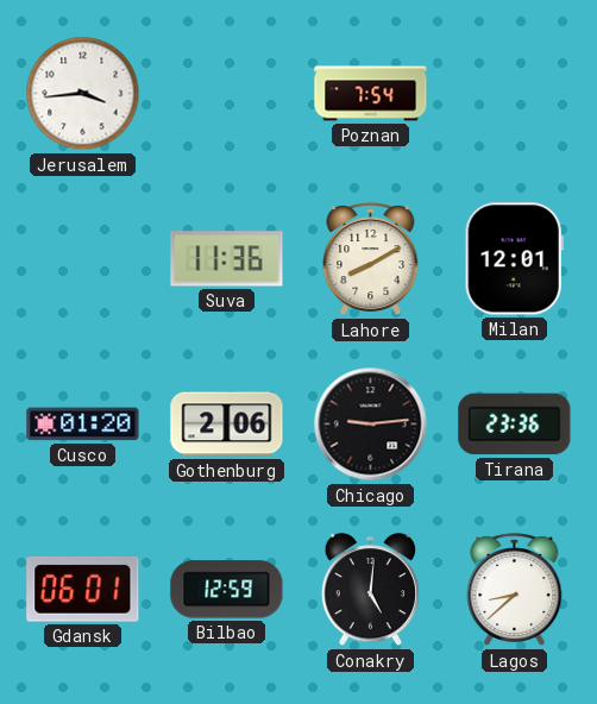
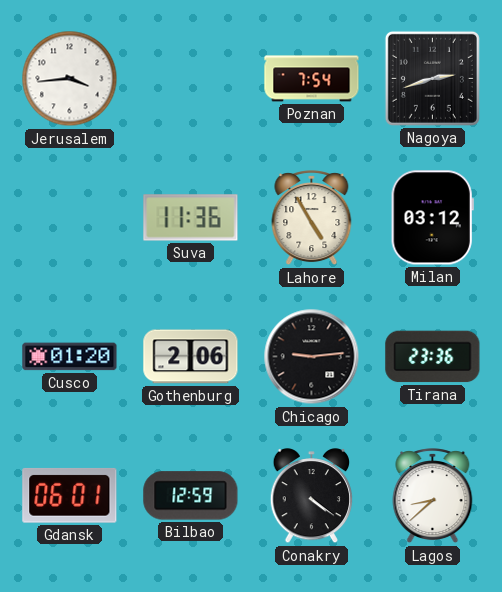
Nagoya: none -> 2:42
Lahore: 8:10 -> 4:55
Milan: 12:01 -> 03:12
Conakry: 5:01 -> 4:21
